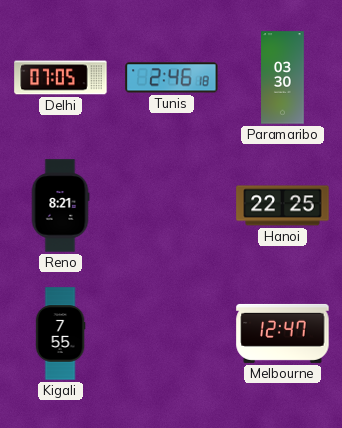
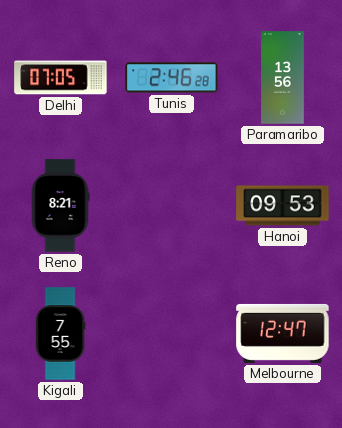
Tunis: 2:46:18 -> 2:46:28
Paramaribo: 03:30 -> 13:56
Hanoi: 22:25 -> 09:53
